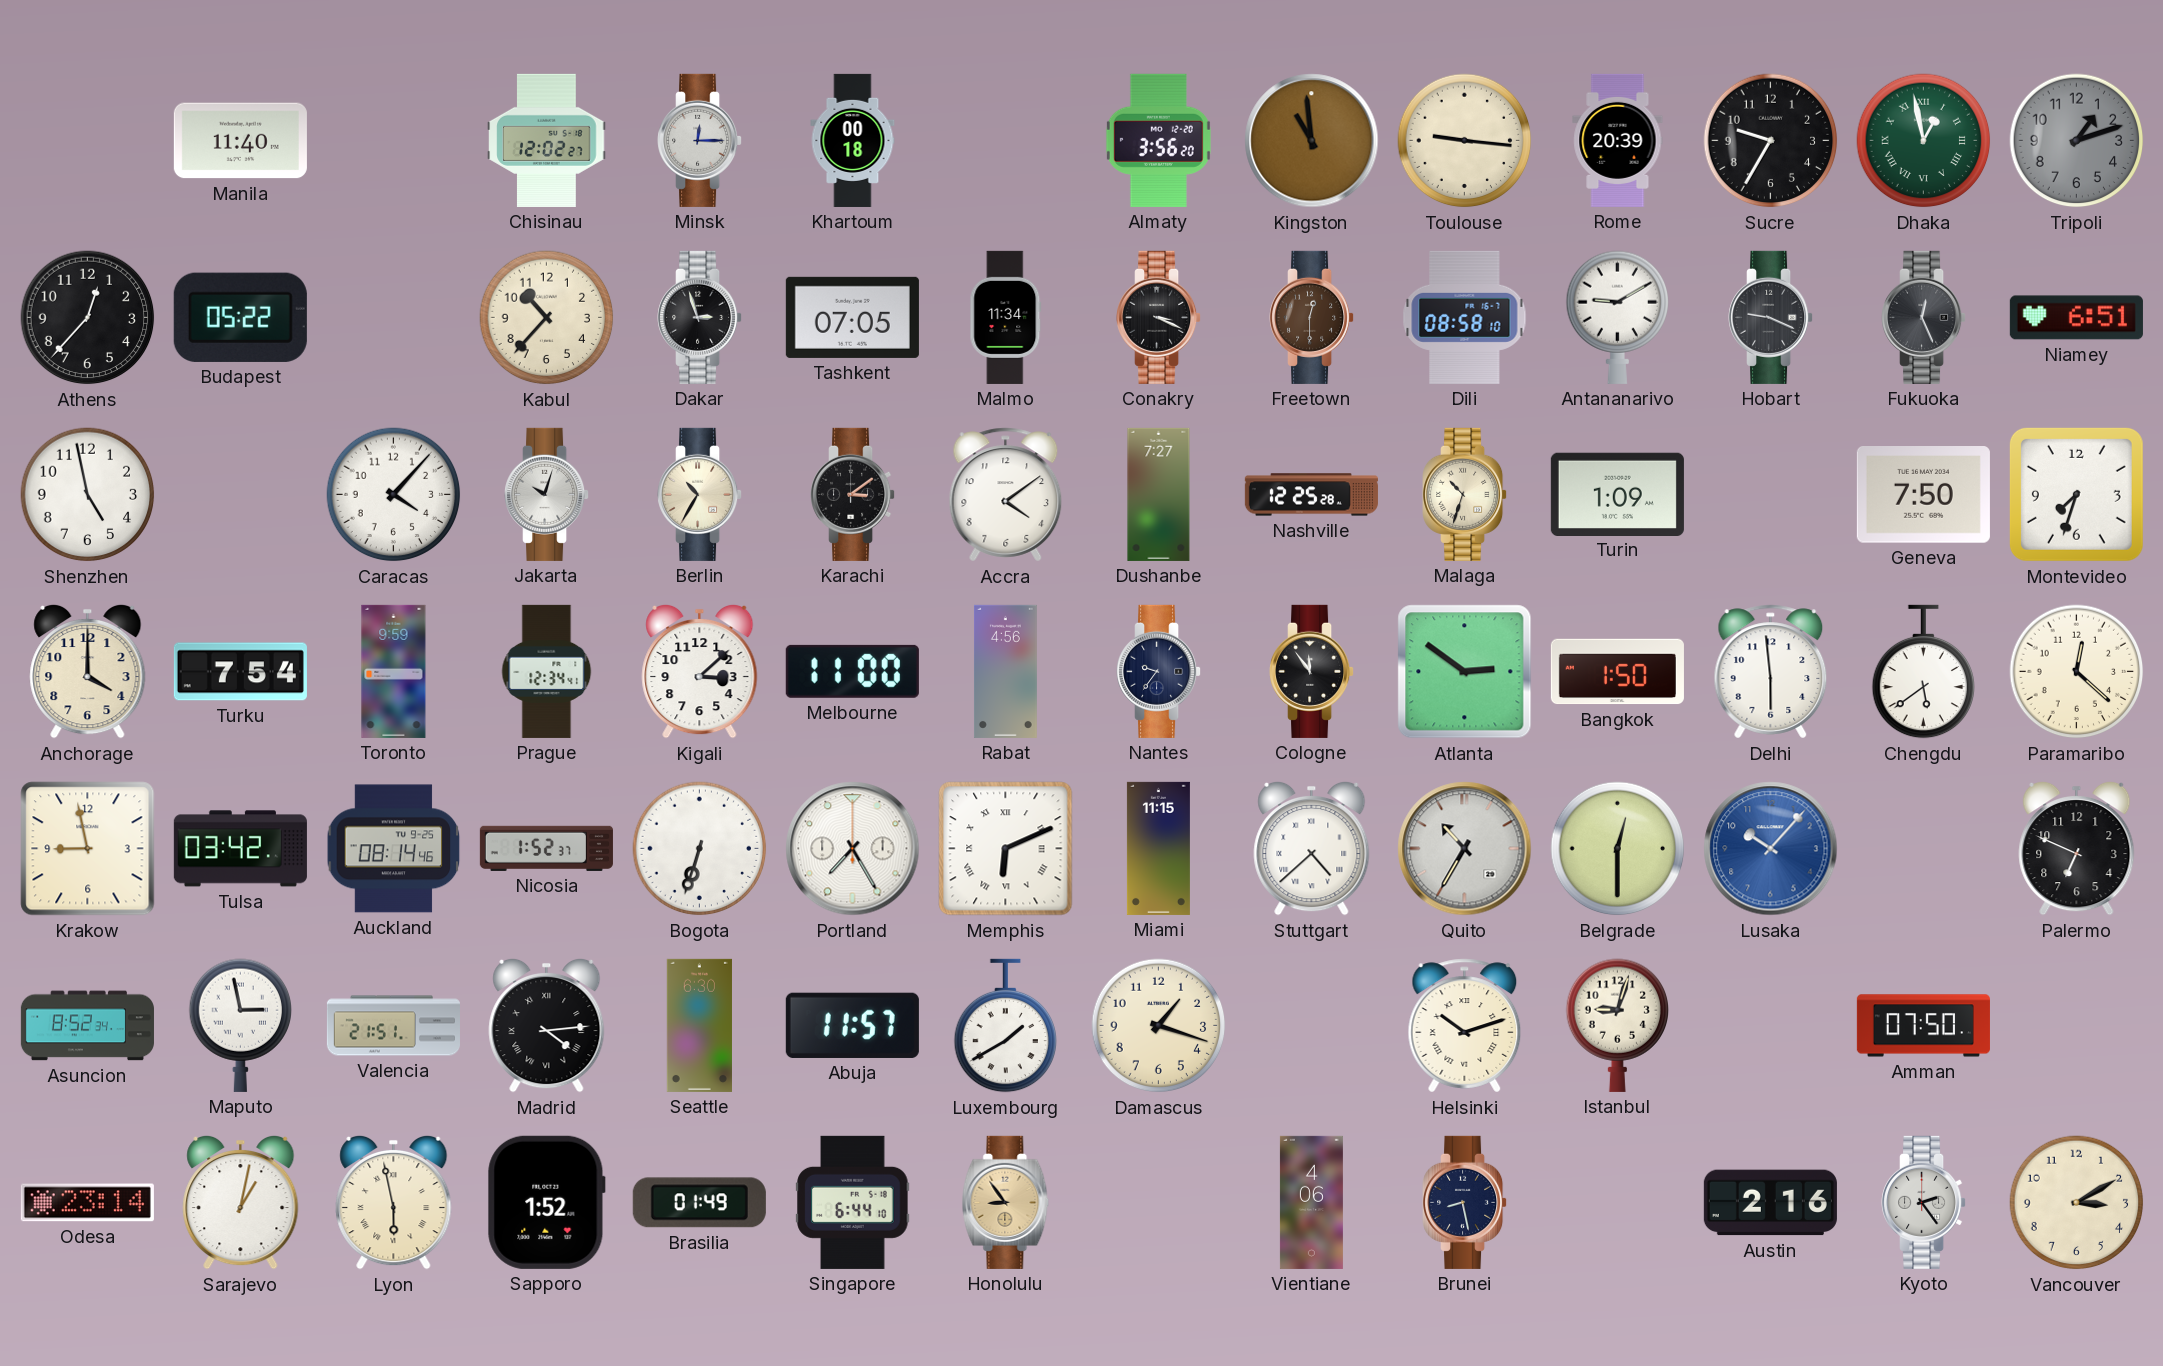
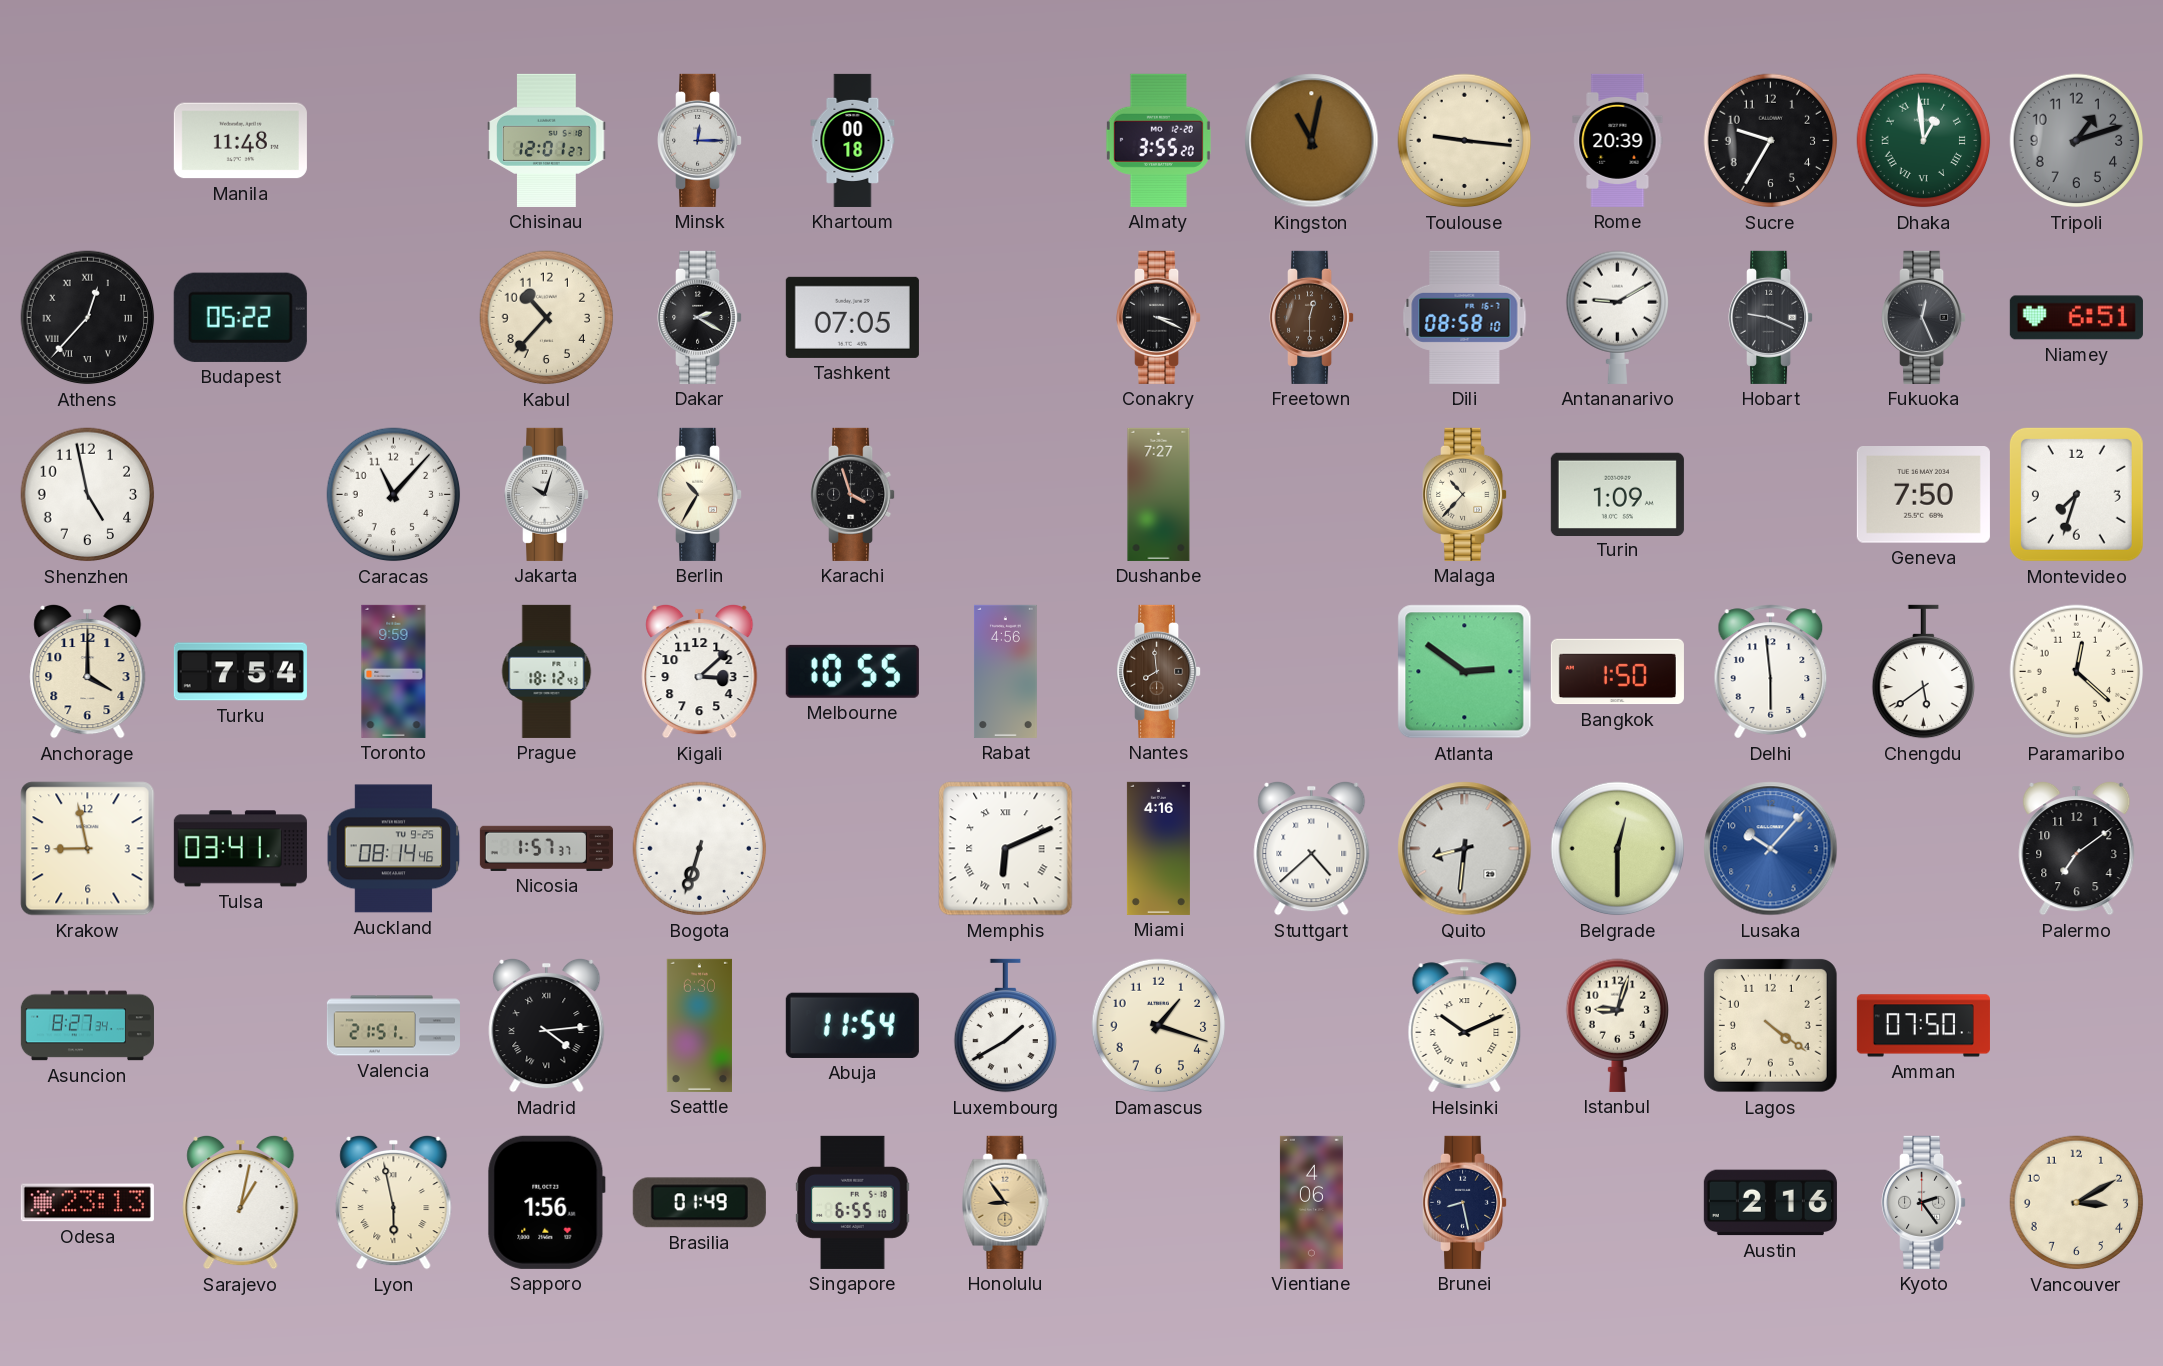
Manila: 11:40 -> 11:48
Chisinau: 12:02 -> 12:01
Almaty: 3:56 -> 3:55
Kingston: 10:59 -> 11:02
Dhaka: 12:58 -> 12:59
Athens numerals: Arabic -> Roman
Dakar: 2:57 -> 2:20
Malmo: 11:34 -> none
Caracas: 4:07 -> 11:07
Karachi: 3:09 -> 3:57
Accra: 4:09 -> none
Nashville: 12:25 -> none
Malaga: 10:33 -> 10:37
Prague: 12:34 -> 18:12
Melbourne: 11:00 -> 10:55
Nantes: 9:36 -> 7:59
Nantes dial: navy -> brown
Cologne: 11:54 -> none
Tulsa: 03:42 -> 03:41
Nicosia: 1:52 -> 1:57
Portland: 7:25 -> none
Miami: 11:15 -> 4:16
Quito: 10:35 -> 8:31
Palermo: 6:49 -> 7:09
Asuncion: 8:52 -> 8:27
Maputo: 2:58 -> none
Abuja: 11:57 -> 11:54
Helsinki: 10:12 -> 10:11
Lagos: none -> 4:21
Odesa: 23:14 -> 23:13
Sapporo: 1:52 -> 1:56
Singapore: 6:44 -> 6:55
